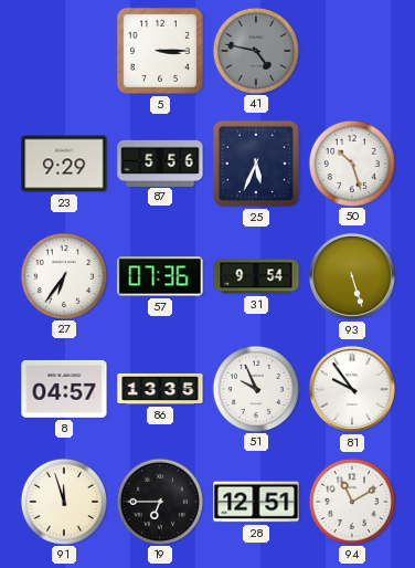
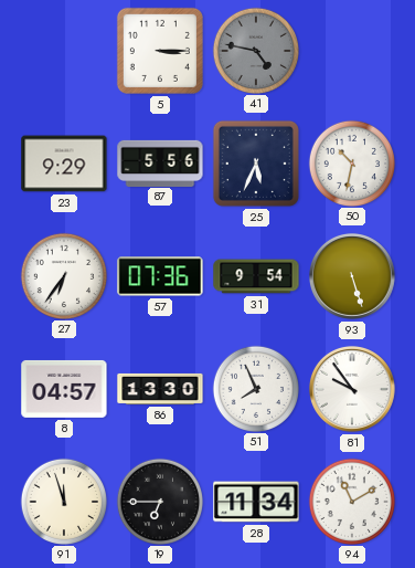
50: 10:27 -> 10:32
86: 13:35 -> 13:30
51: 9:56 -> 7:56
28: 12:51 -> 11:34
